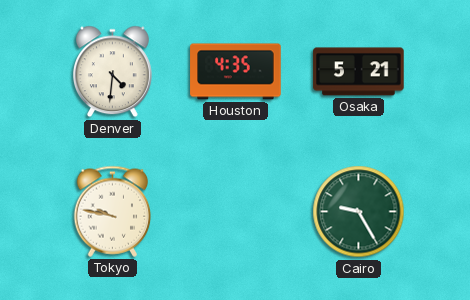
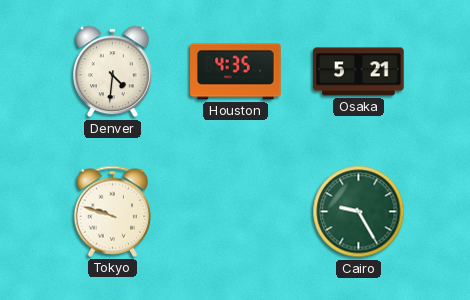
Tokyo: 9:47 -> 9:48
